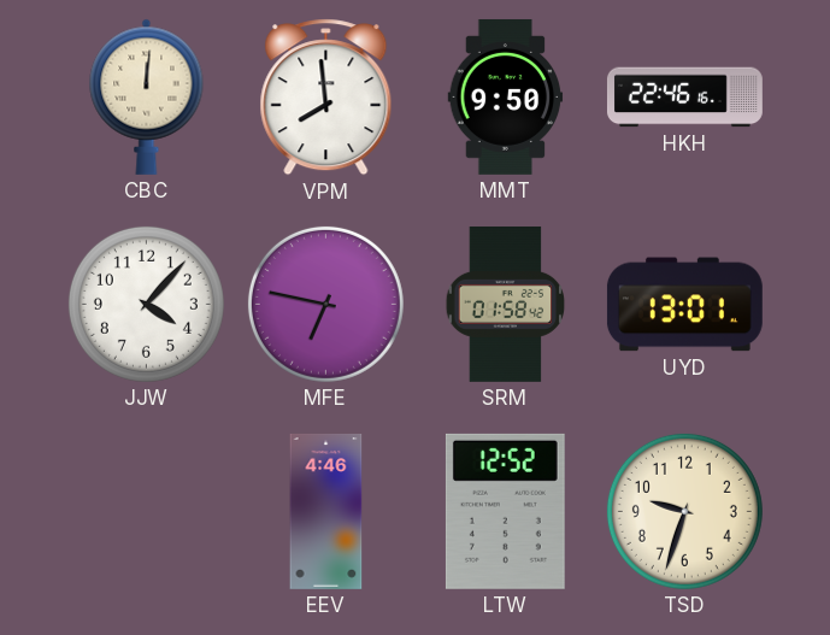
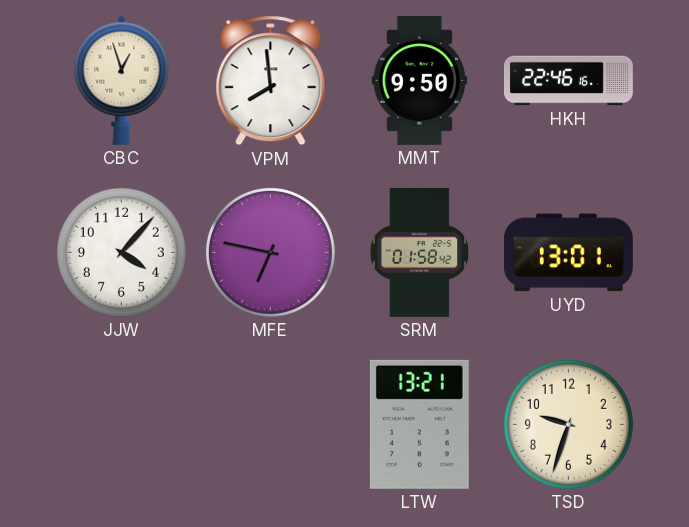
CBC: 12:01 -> 12:57
EEV: 4:46 -> none
LTW: 12:52 -> 13:21
